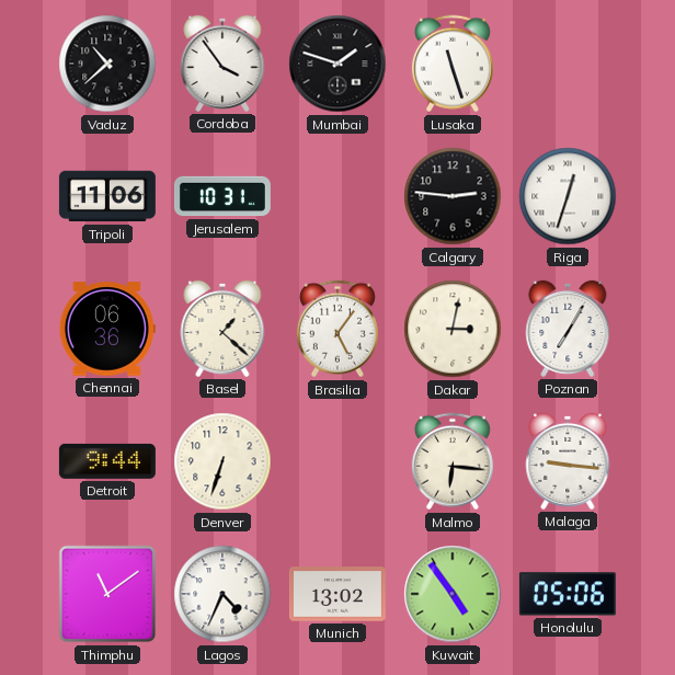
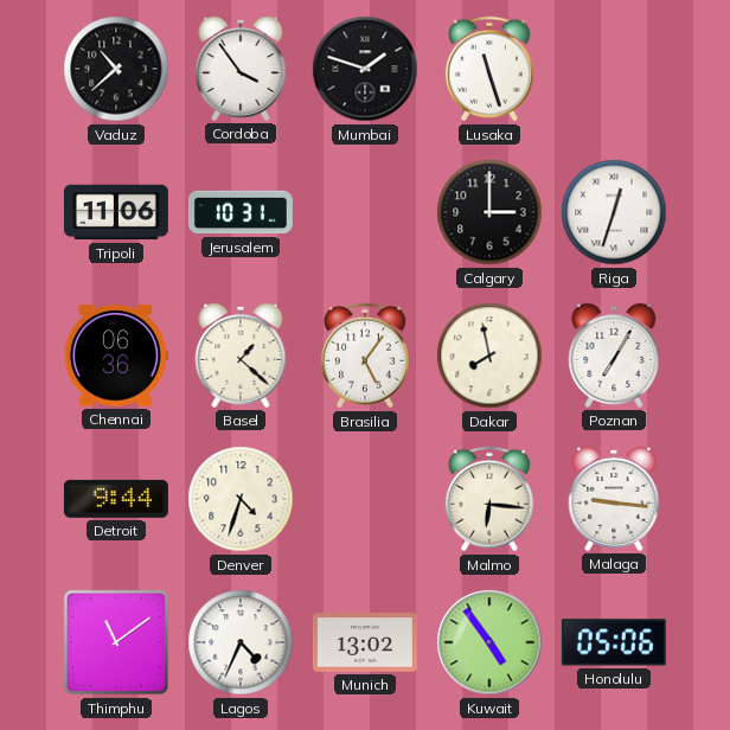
Calgary: 2:46 -> 3:00
Dakar: 3:02 -> 7:58
Denver: 6:33 -> 4:33
